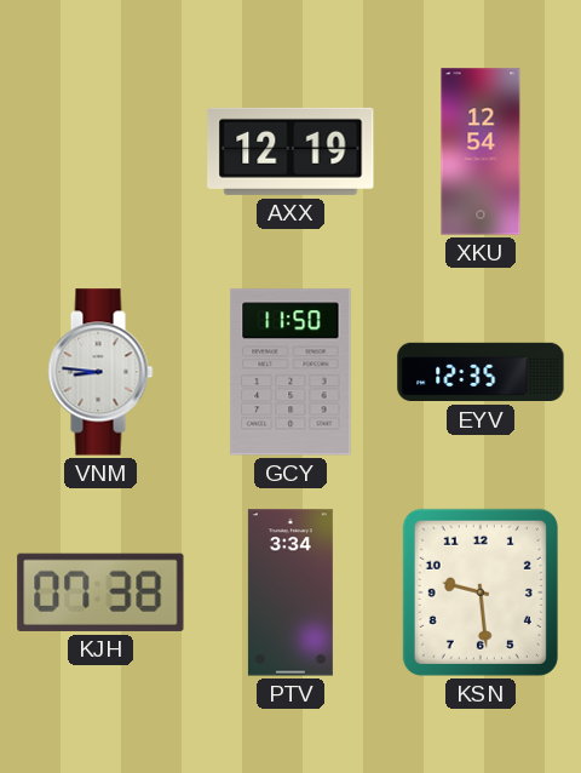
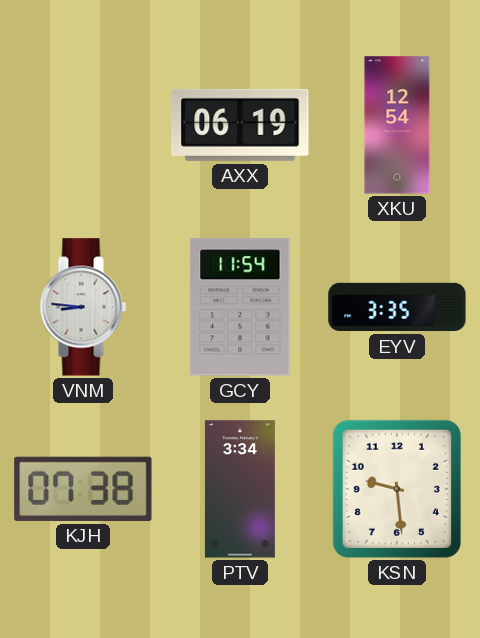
AXX: 12:19 -> 06:19
GCY: 11:50 -> 11:54
EYV: 12:35 -> 3:35
